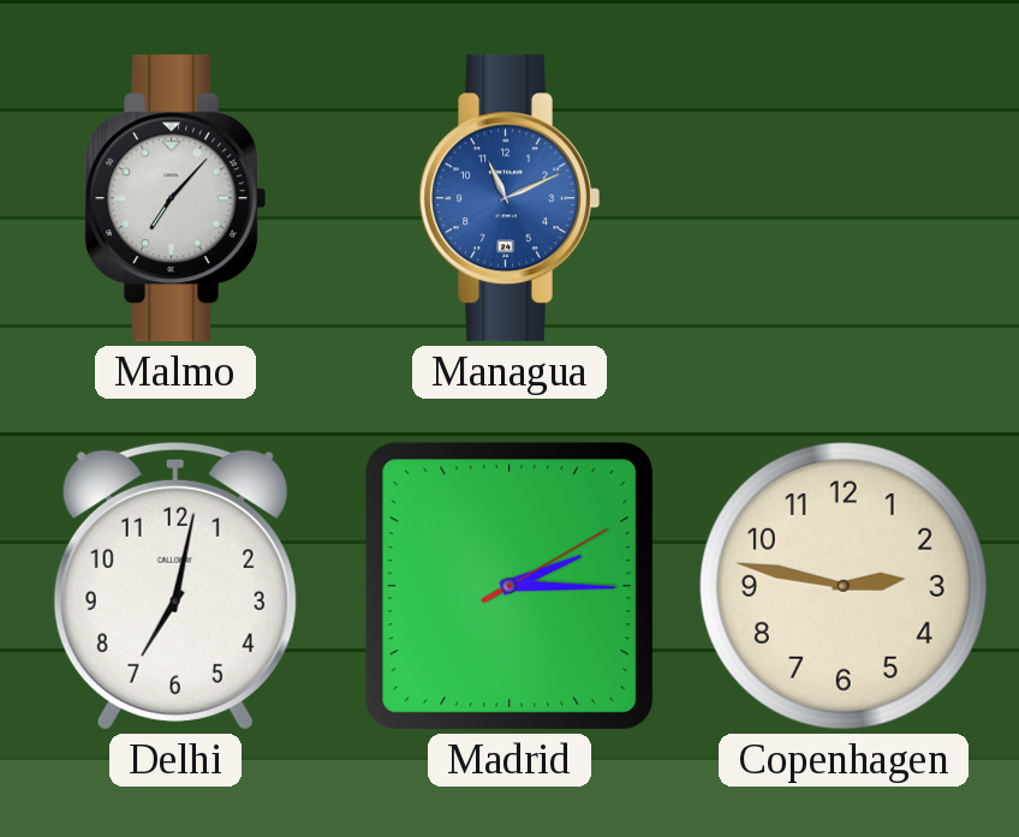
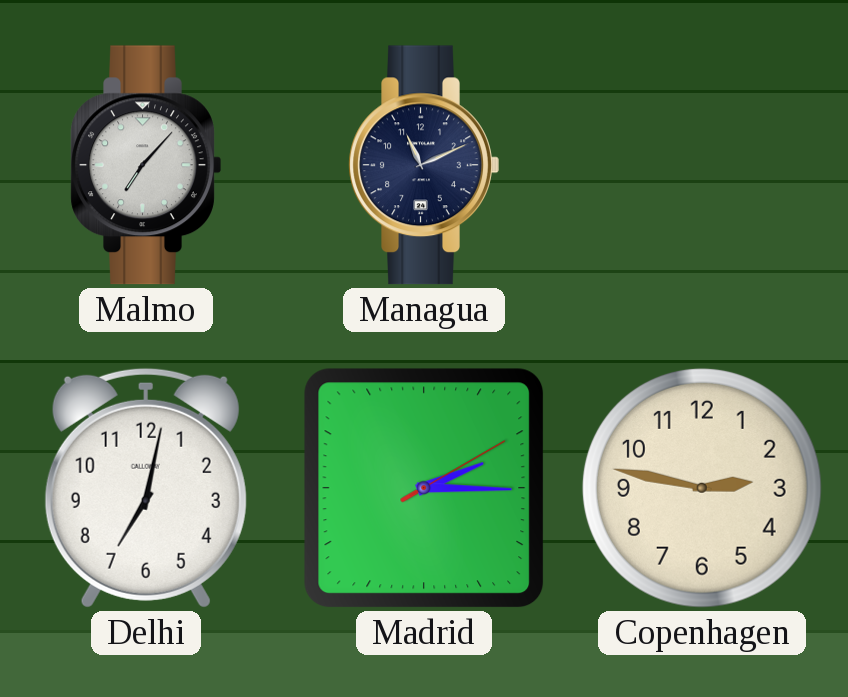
Managua dial: blue -> navy
